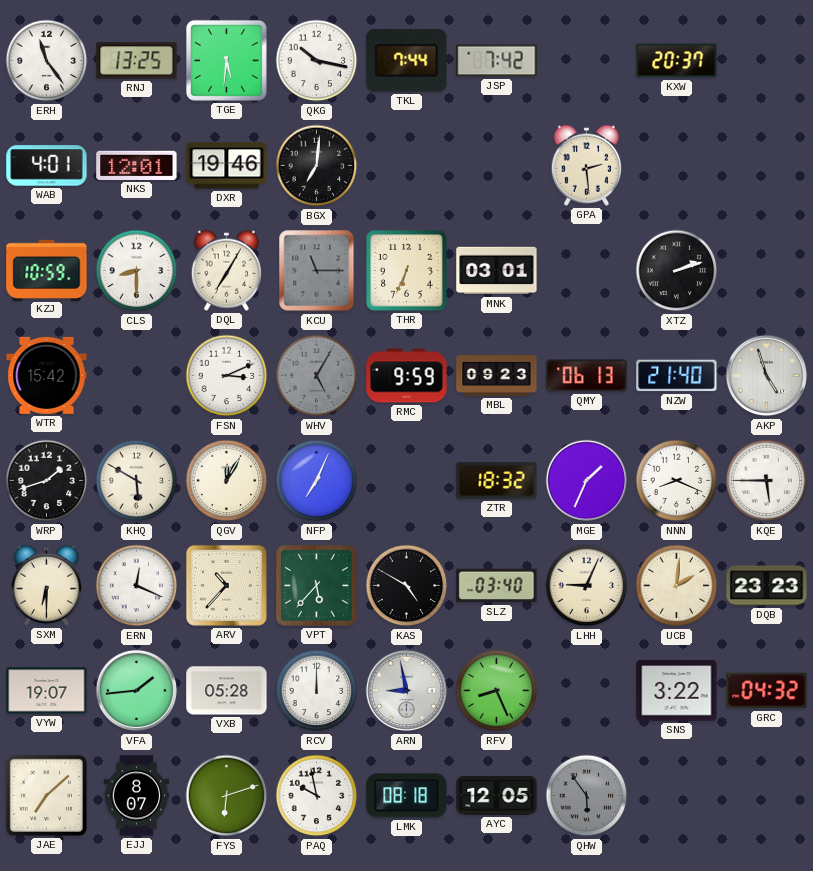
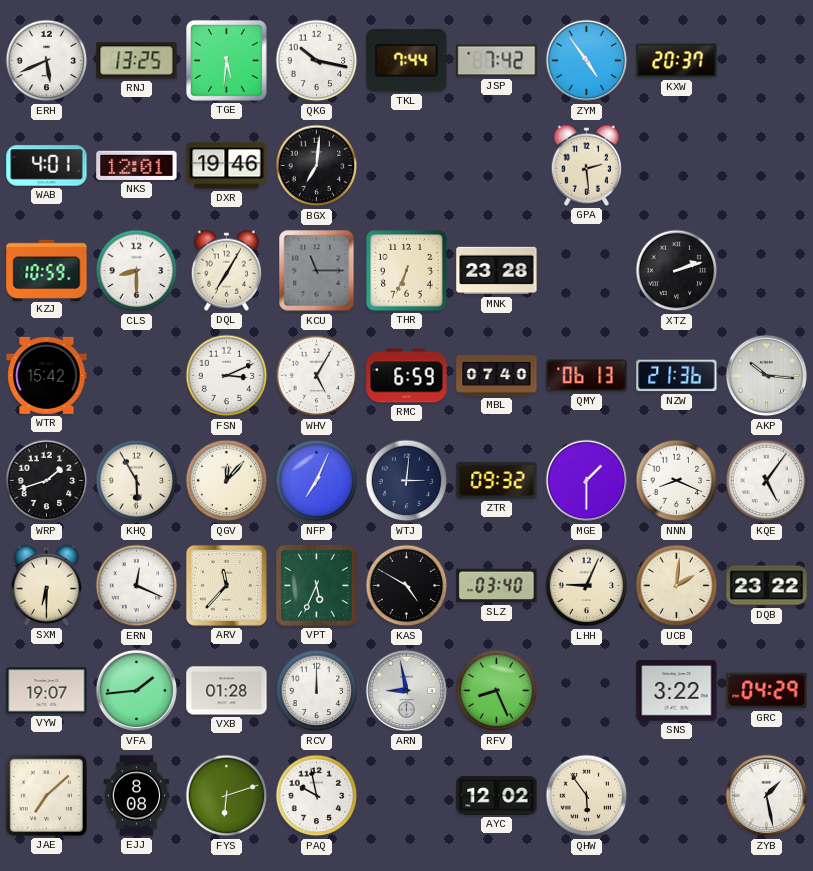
ERH: 11:24 -> 5:41
ZYM: none -> 4:54
MNK: 03:01 -> 23:28
WHV dial: grey -> white
RMC: 9:59 -> 6:59
MBL: 09:23 -> 07:40
NZW: 21:40 -> 21:36
AKP: 4:57 -> 10:16
KHQ: 5:50 -> 5:55
QGV: 12:05 -> 12:07
WTJ: none -> 3:01
ZTR: 18:32 -> 09:32
MGE: 1:34 -> 1:30
KQE: 5:45 -> 5:06
ARV: 10:37 -> 11:37
VPT: 5:37 -> 5:34
DQB: 23:23 -> 23:22
VXB: 05:28 -> 01:28
GRC: 04:32 -> 04:29
EJJ: 8:07 -> 8:08
LMK: 08:18 -> none
AYC: 12:05 -> 12:02
QHW dial: grey -> cream
ZYB: none -> 1:28
